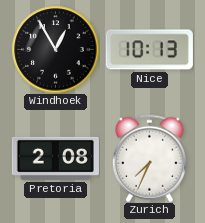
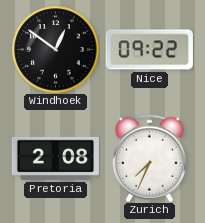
Windhoek: 12:55 -> 12:51
Nice: 10:13 -> 09:22
